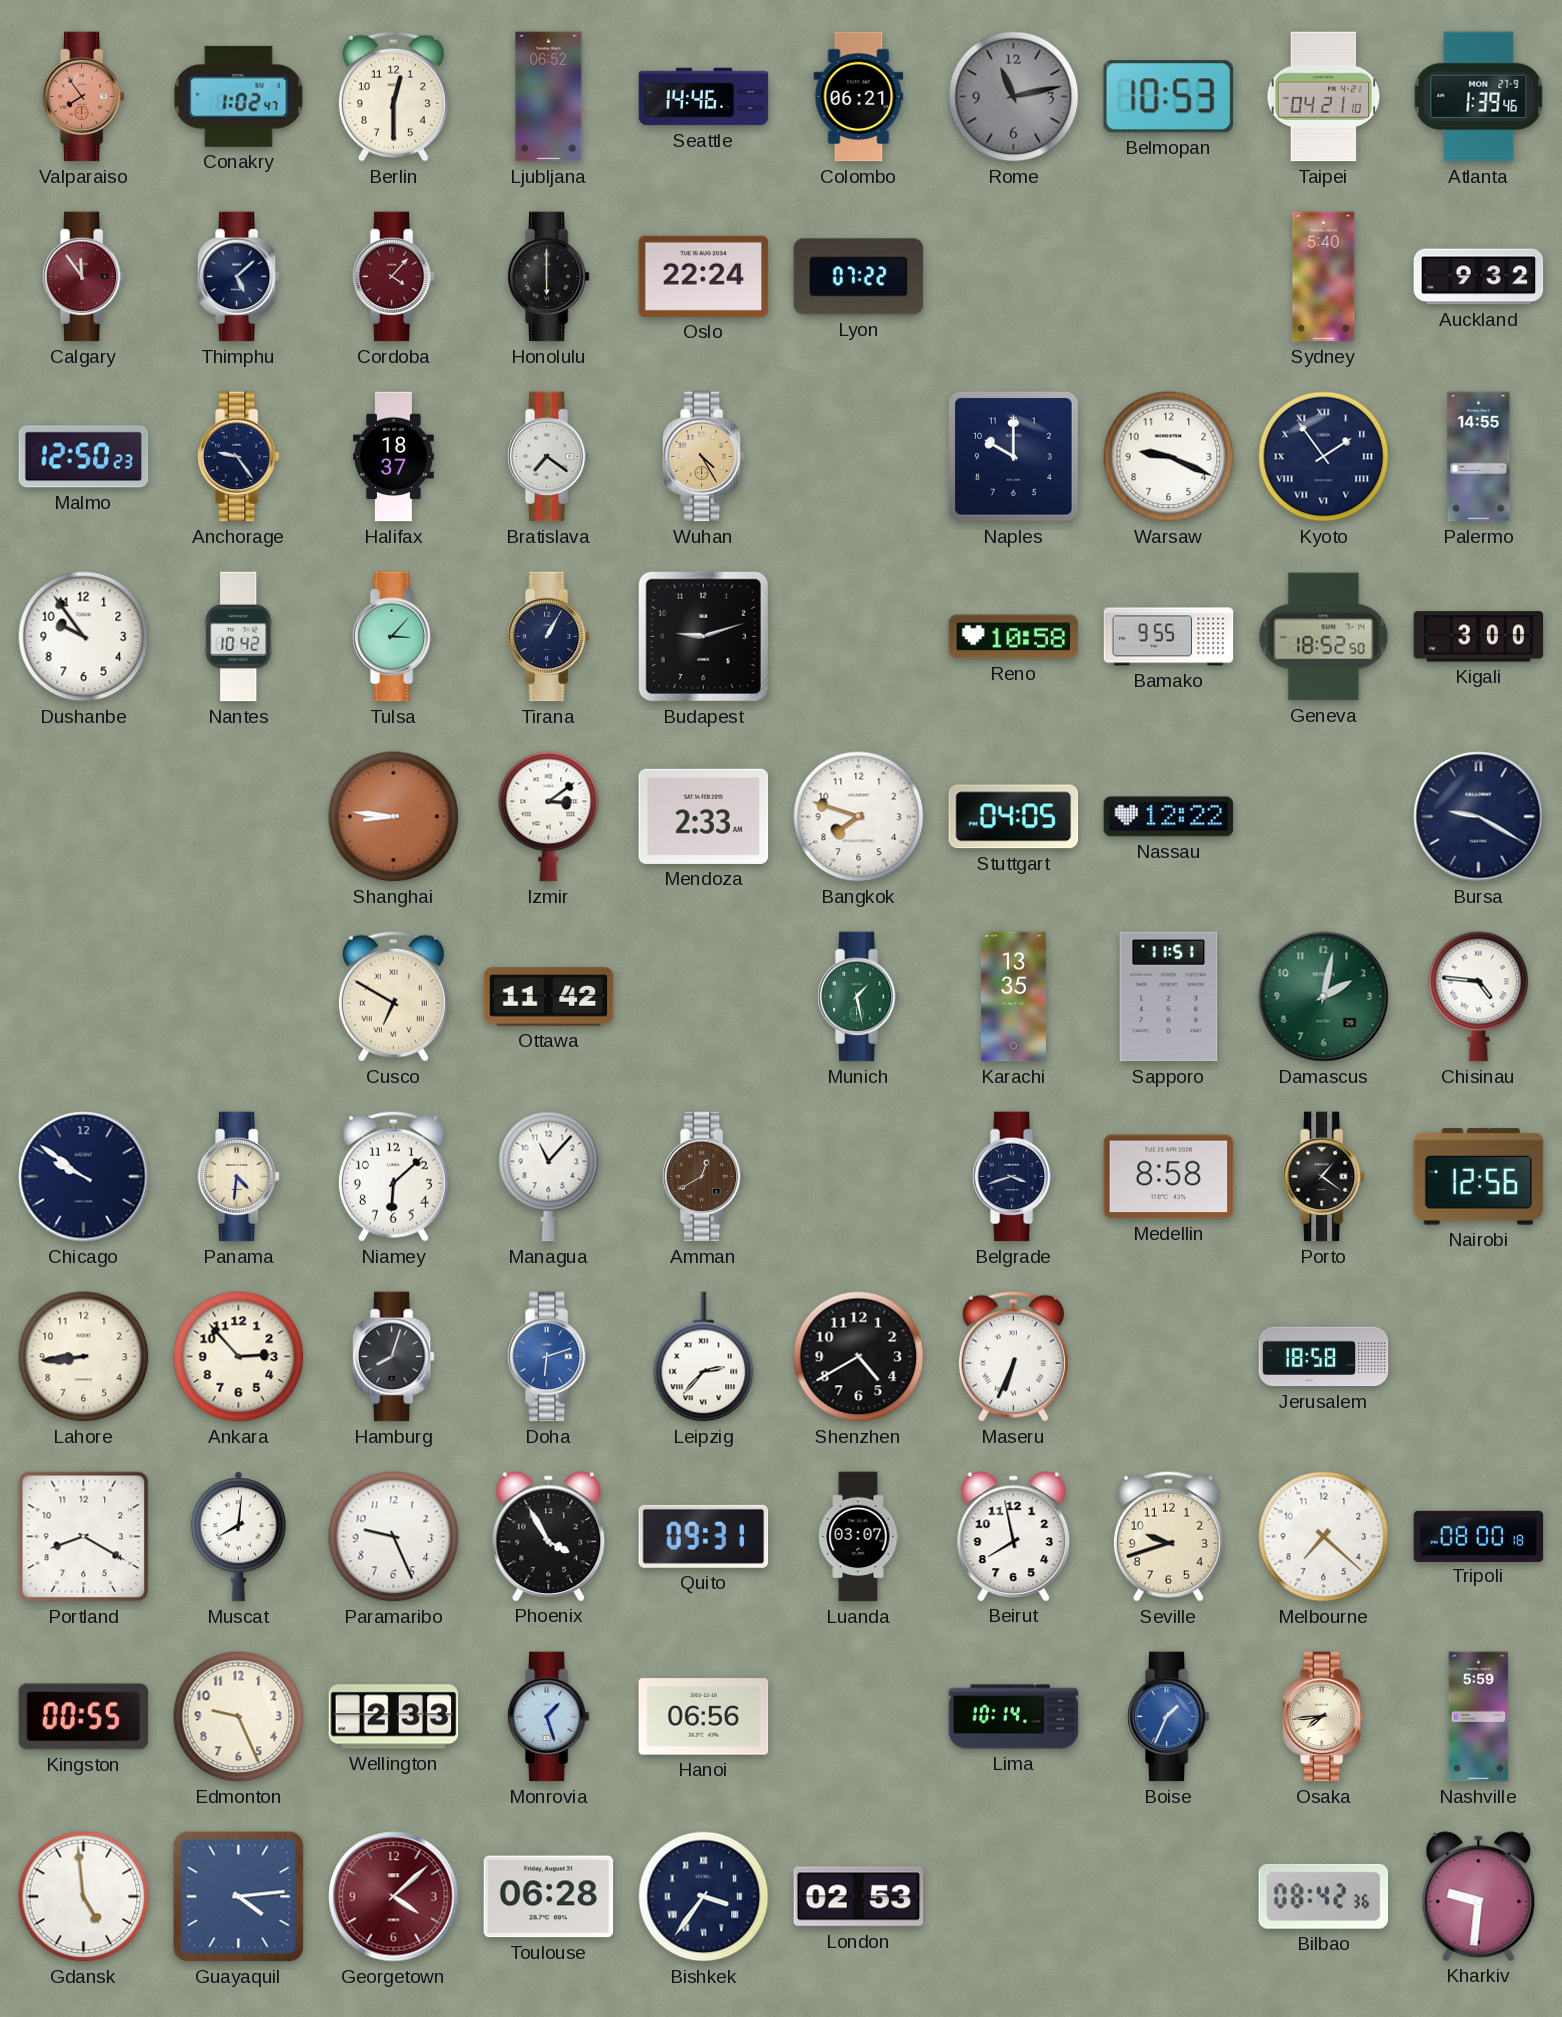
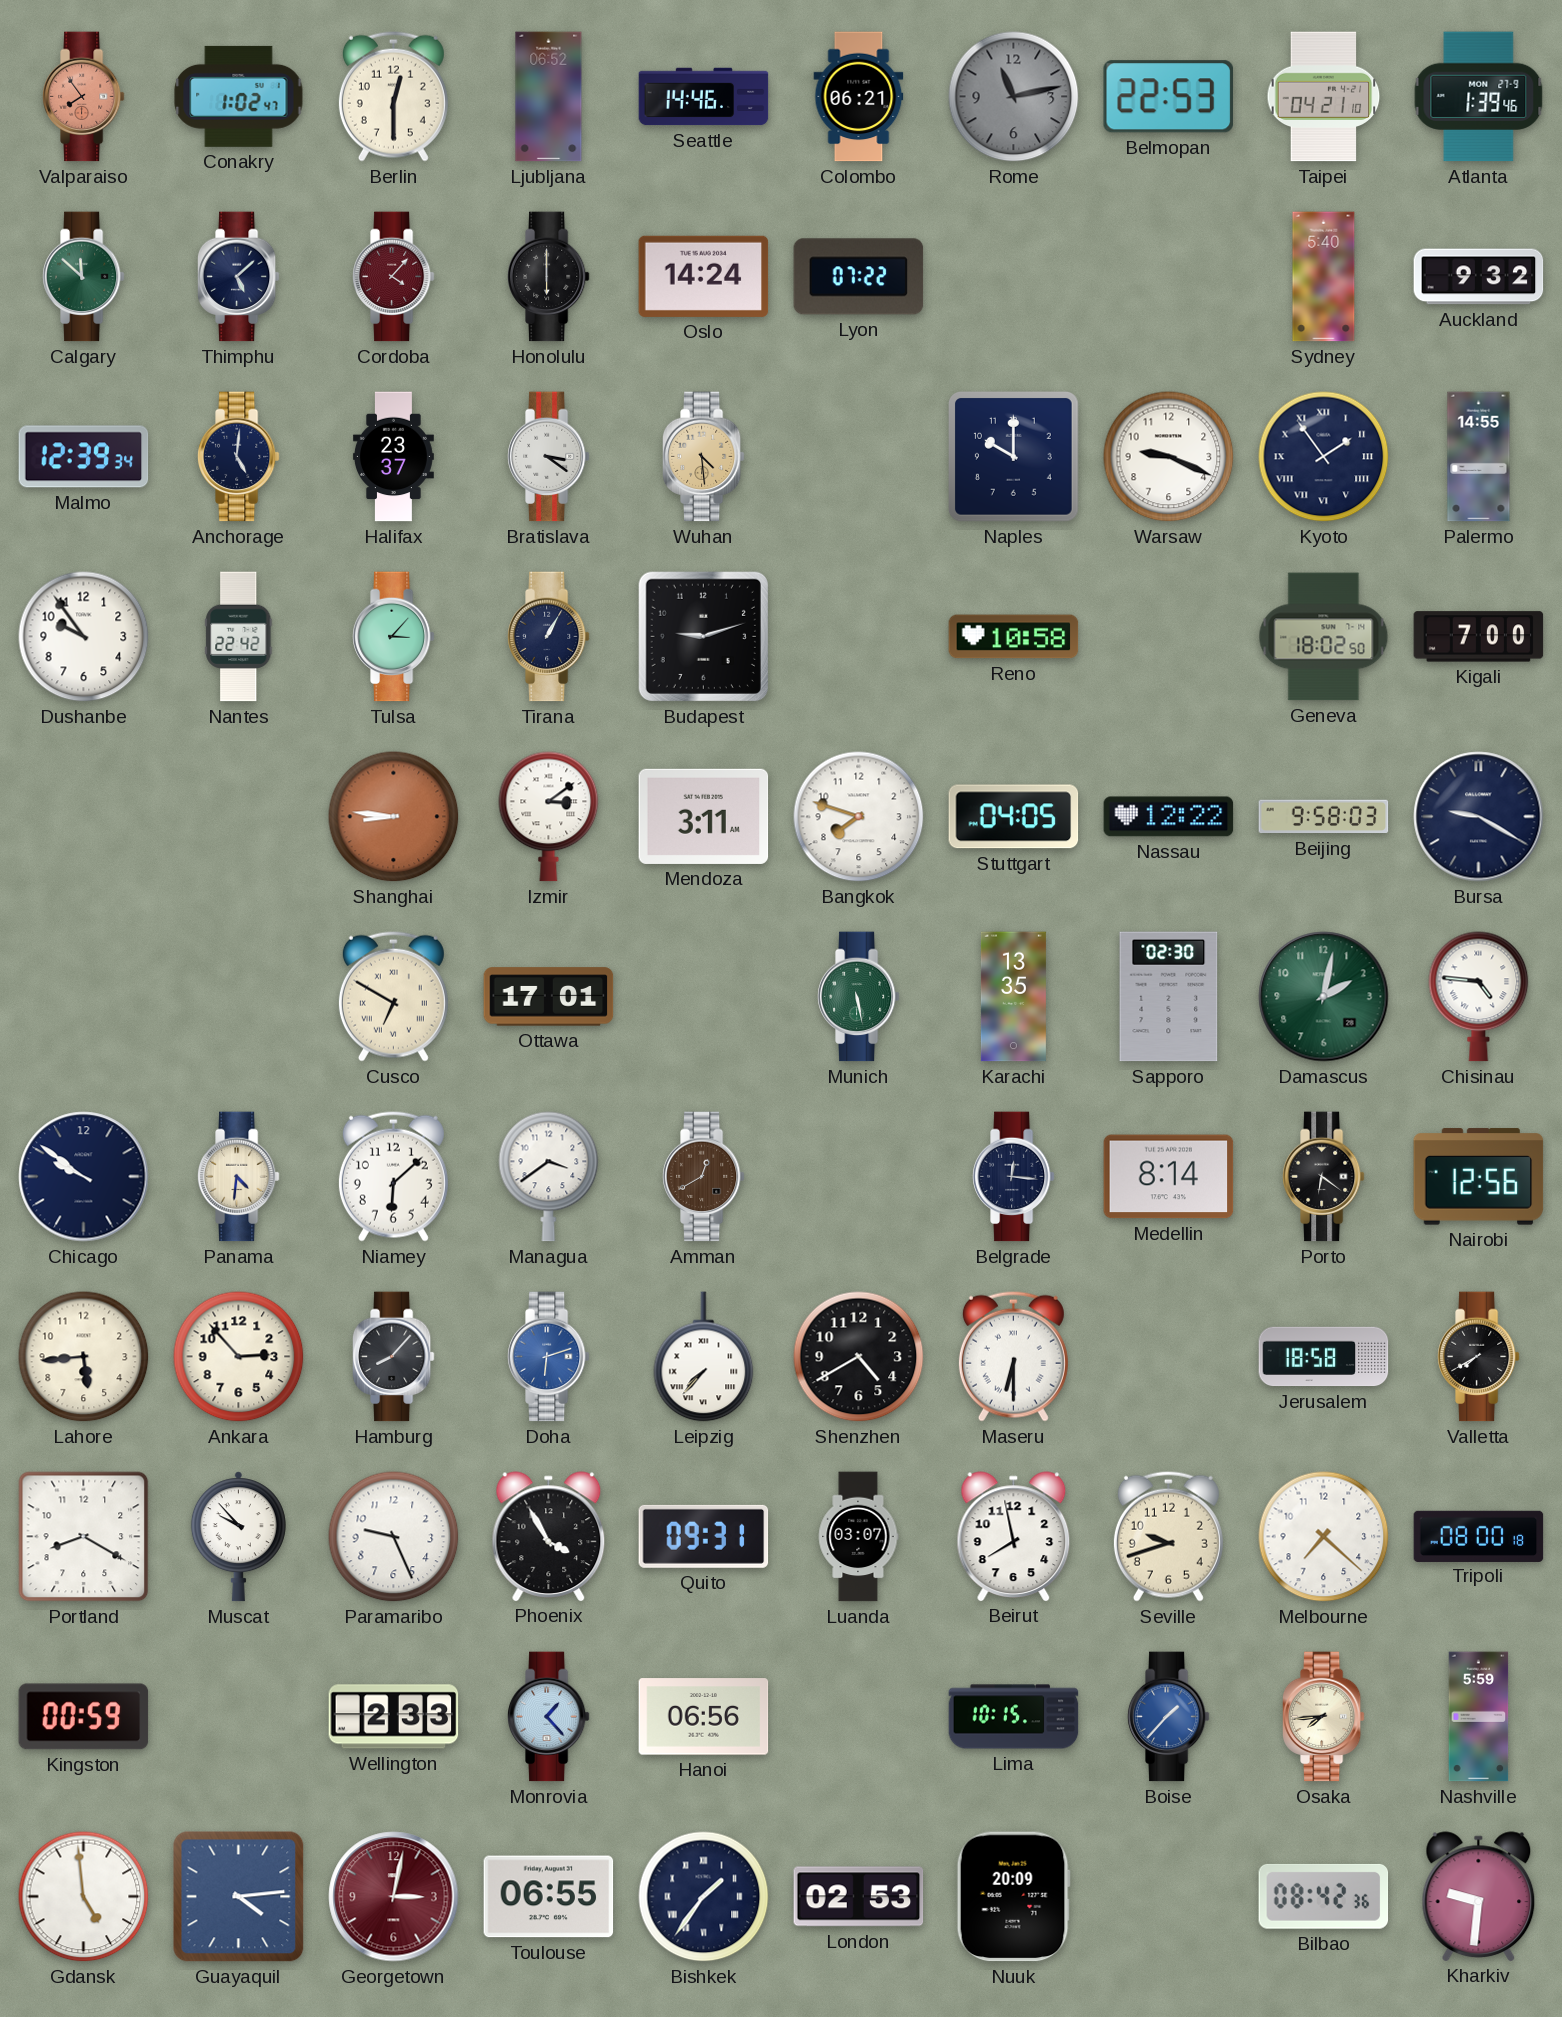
Belmopan: 10:53 -> 22:53
Calgary: 11:54 -> 11:52
Calgary dial: burgundy -> green
Oslo: 22:24 -> 14:24
Malmo: 12:50 -> 12:39
Anchorage: 9:24 -> 5:01
Halifax: 18:37 -> 23:37
Bratislava: 7:21 -> 3:21
Wuhan: 4:25 -> 4:29
Nantes: 10:42 -> 22:42
Bamako: 9:55 -> none
Geneva: 18:52 -> 18:02
Kigali: 3:00 -> 7:00
Mendoza: 2:33 -> 3:11
Beijing: none -> 9:58
Ottawa: 11:42 -> 17:01
Munich: 1:28 -> 5:28
Sapporo: 11:51 -> 02:30
Managua: 11:07 -> 3:39
Belgrade: 3:42 -> 12:16
Medellin: 8:58 -> 8:14
Porto: 1:21 -> 6:21
Lahore: 8:44 -> 5:44
Hamburg: 8:03 -> 8:07
Leipzig: 2:37 -> 7:37
Maseru: 6:34 -> 6:30
Valletta: none -> 7:40
Muscat: 8:01 -> 9:53
Kingston: 00:55 -> 00:59
Edmonton: 9:26 -> none
Monrovia: 1:27 -> 1:23
Lima: 10:14 -> 10:15
Boise: 1:34 -> 1:37
Georgetown: 4:08 -> 3:02
Toulouse: 06:28 -> 06:55
Bishkek: 3:36 -> 1:36
Nuuk: none -> 20:09
